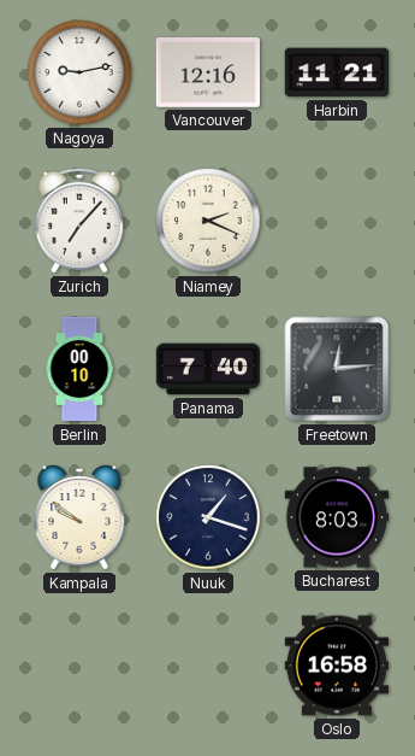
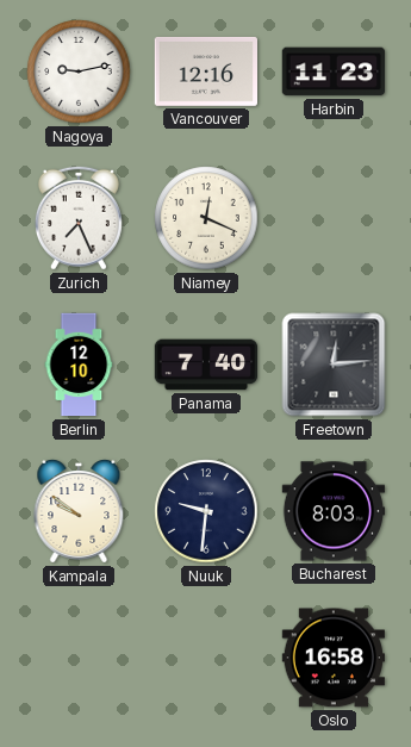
Harbin: 11:21 -> 11:23
Zurich: 7:07 -> 7:26
Niamey: 2:19 -> 12:19
Berlin: 00:10 -> 12:10
Nuuk: 1:18 -> 9:31
